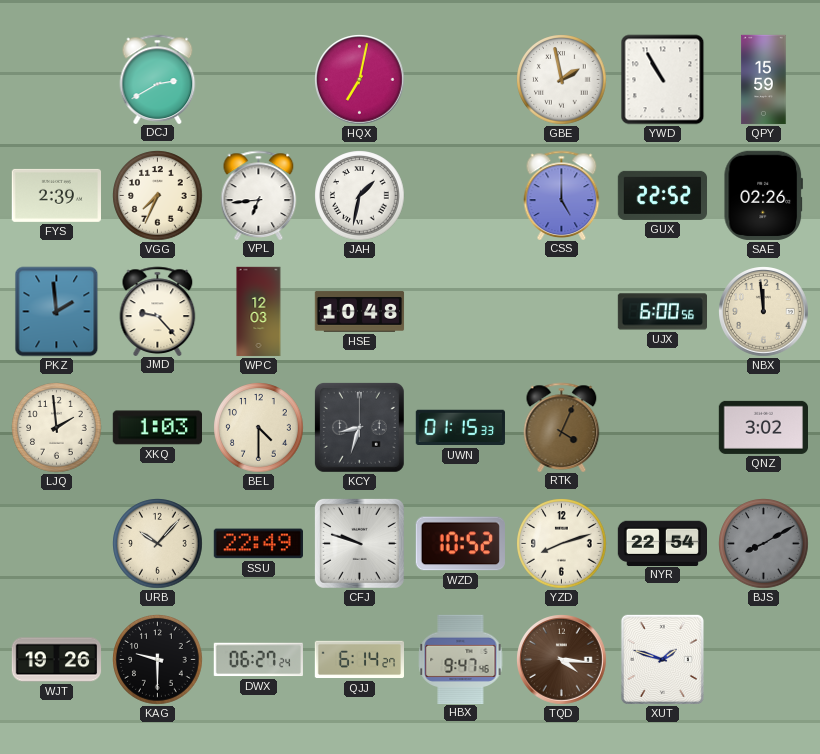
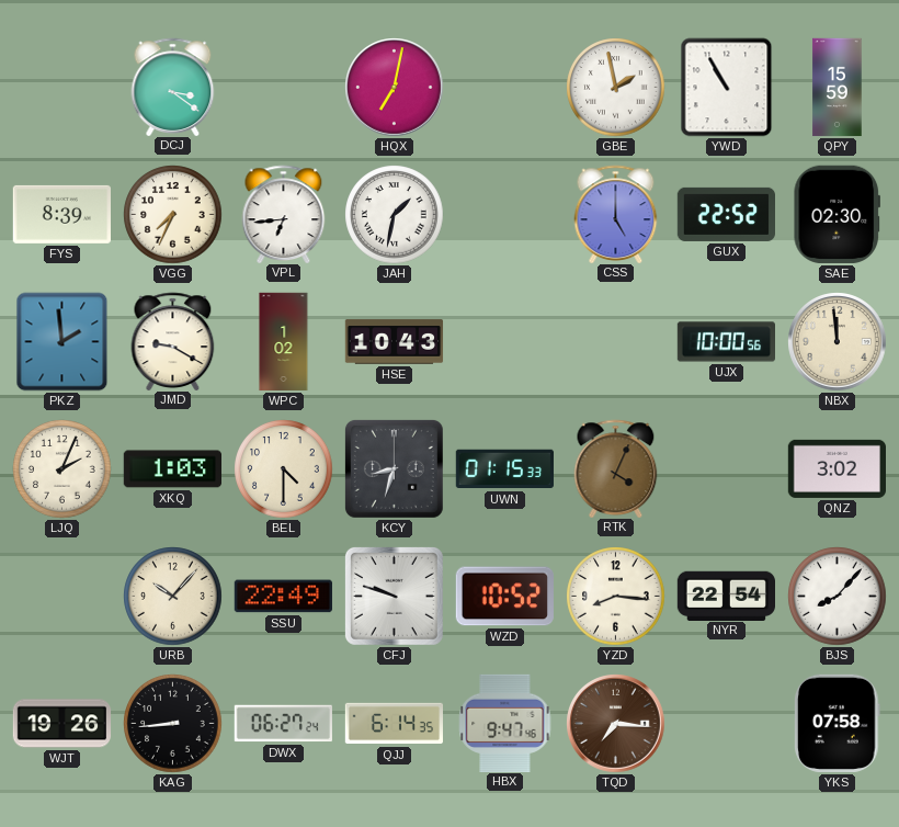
DCJ: 2:40 -> 3:21
FYS: 2:39 -> 8:39
SAE: 02:26 -> 02:30
JMD: 9:23 -> 9:20
WPC: 12:03 -> 1:02
HSE: 10:48 -> 10:43
UJX: 6:00 -> 10:00
LJQ: 1:59 -> 2:04
YZD: 8:12 -> 8:16
BJS: 8:10 -> 8:07
BJS dial: grey -> white
KAG: 9:30 -> 8:44
QJJ: 6:14:27 -> 6:14:35
TQD: 4:16 -> 7:16
XUT: 1:48 -> none
YKS: none -> 07:58
